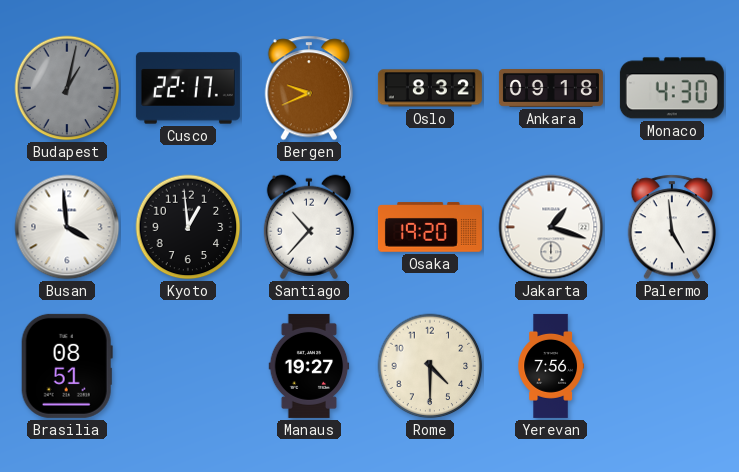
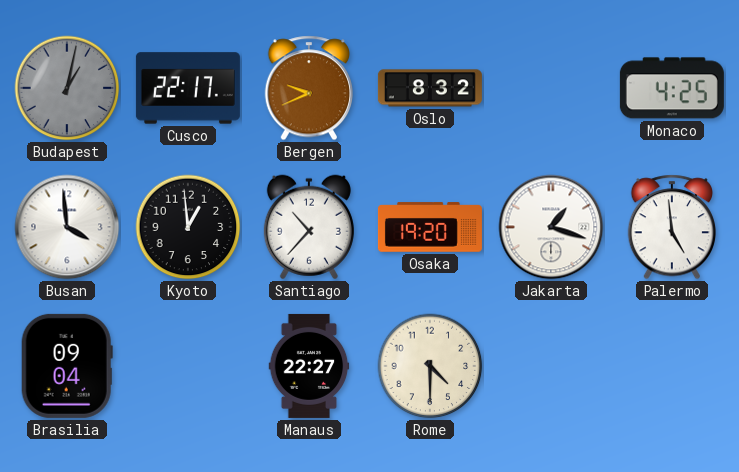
Ankara: 09:18 -> none
Monaco: 4:30 -> 4:25
Brasilia: 08:51 -> 09:04
Manaus: 19:27 -> 22:27
Yerevan: 7:56 -> none
